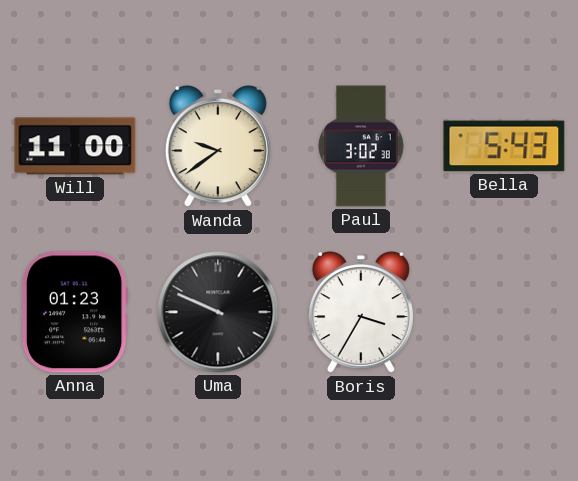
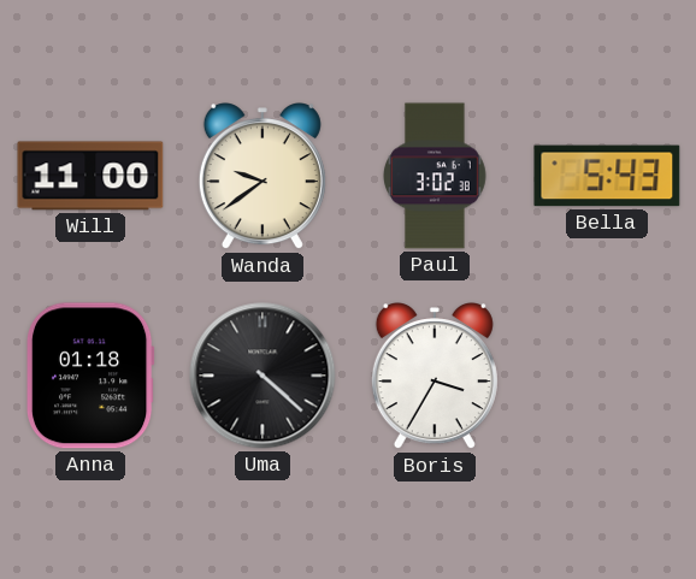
Anna: 01:23 -> 01:18
Uma: 9:49 -> 4:22
